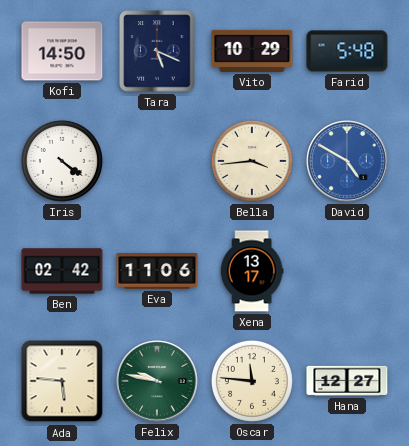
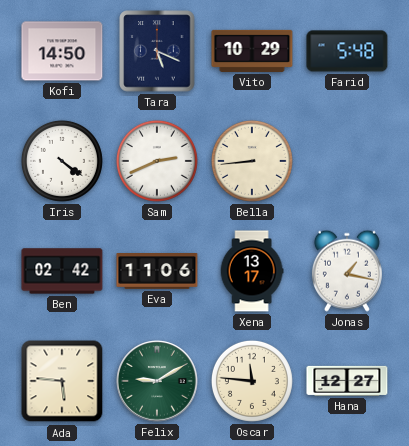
Sam: none -> 2:41
Bella: 3:44 -> 8:44
David: 4:50 -> none
Jonas: none -> 1:17
Felix: 9:47 -> 9:10
